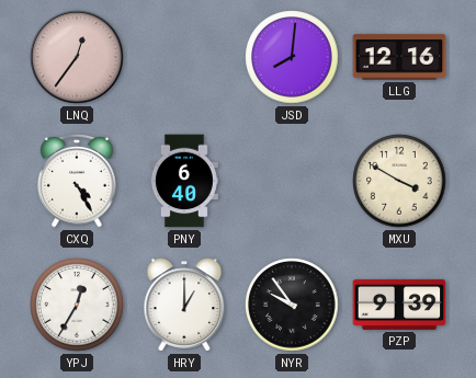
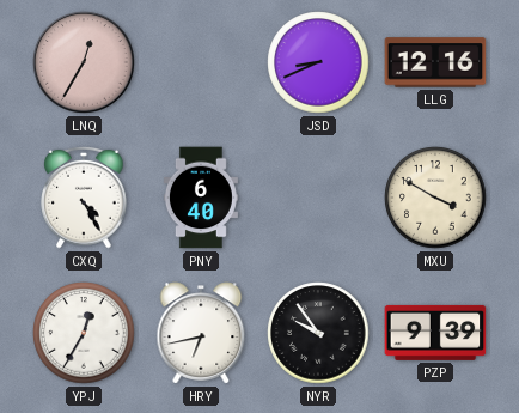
LNQ: 12:36 -> 12:35
JSD: 8:01 -> 8:41
HRY: 1:00 -> 6:43
